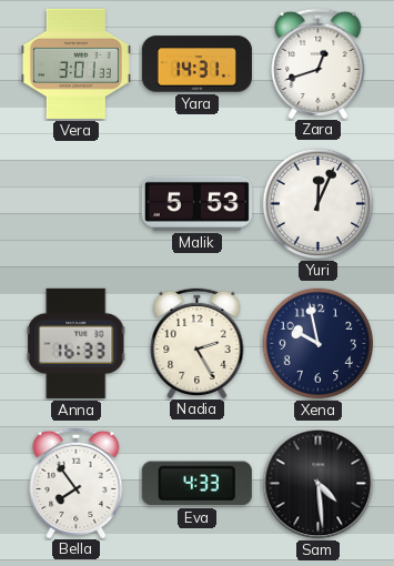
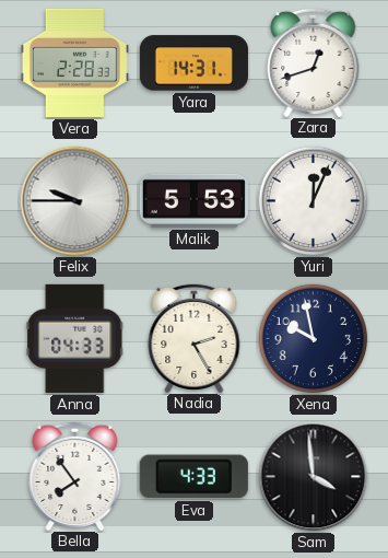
Vera: 3:01 -> 2:28
Felix: none -> 9:45
Anna: 16:33 -> 04:33
Sam: 4:29 -> 3:59
